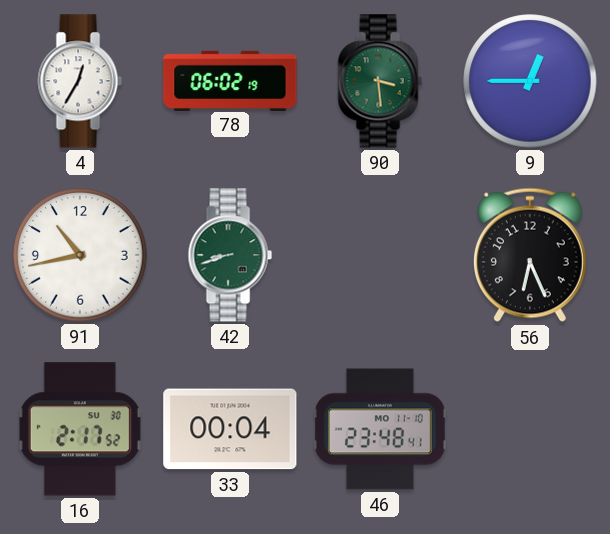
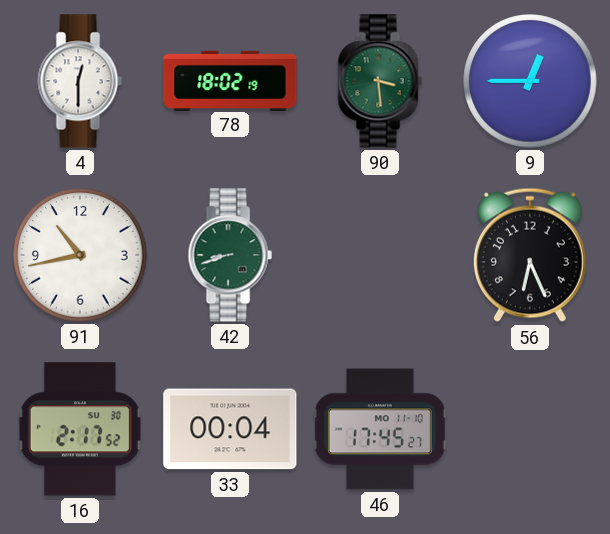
4: 12:35 -> 12:30
78: 06:02 -> 18:02
46: 23:48 -> 17:45
